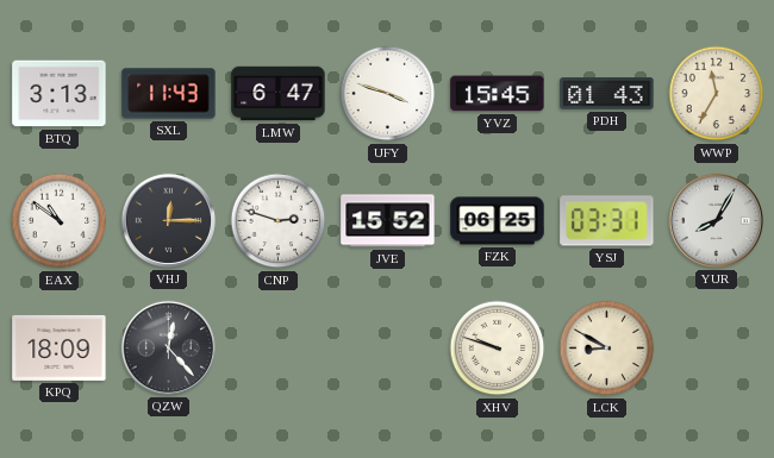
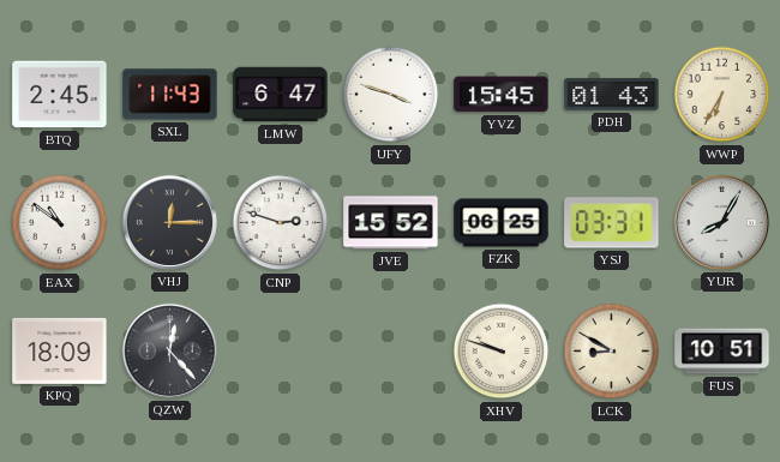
BTQ: 3:13 -> 2:45
WWP: 11:35 -> 6:35
FUS: none -> 10:51
